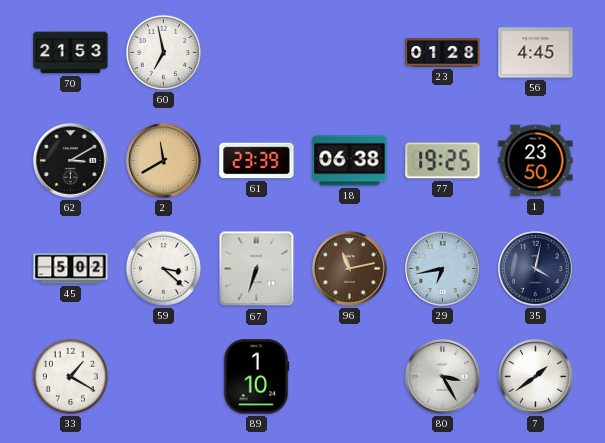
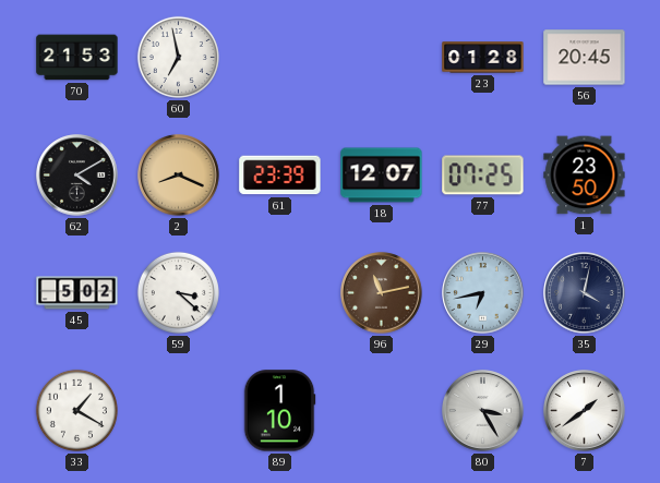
56: 4:45 -> 20:45
62: 3:10 -> 4:10
2: 11:40 -> 8:19
18: 06:38 -> 12:07
77: 19:25 -> 07:25
67: 6:33 -> none
